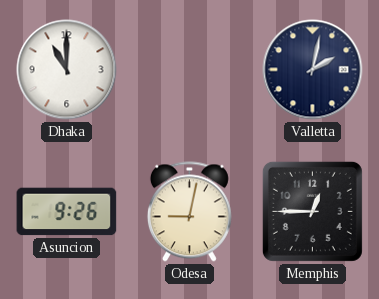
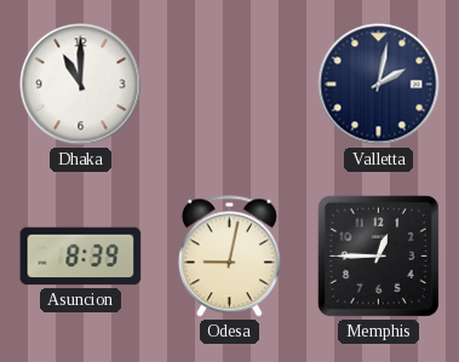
Asuncion: 9:26 -> 8:39
